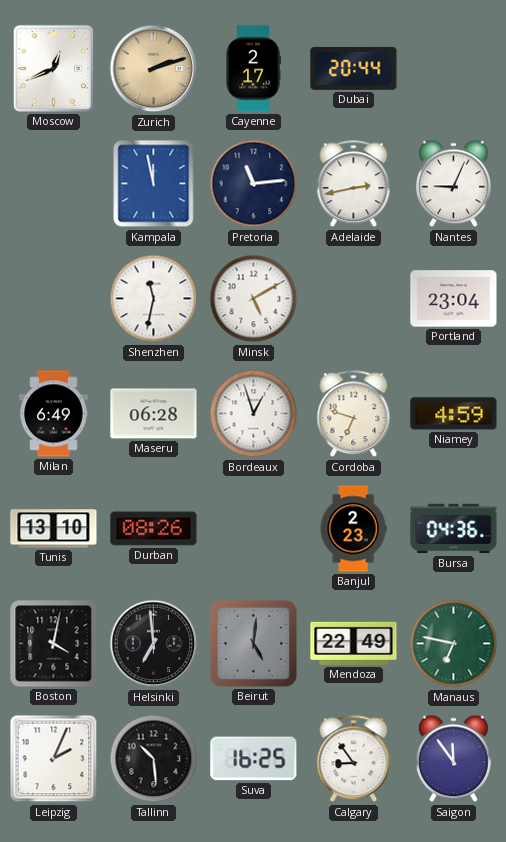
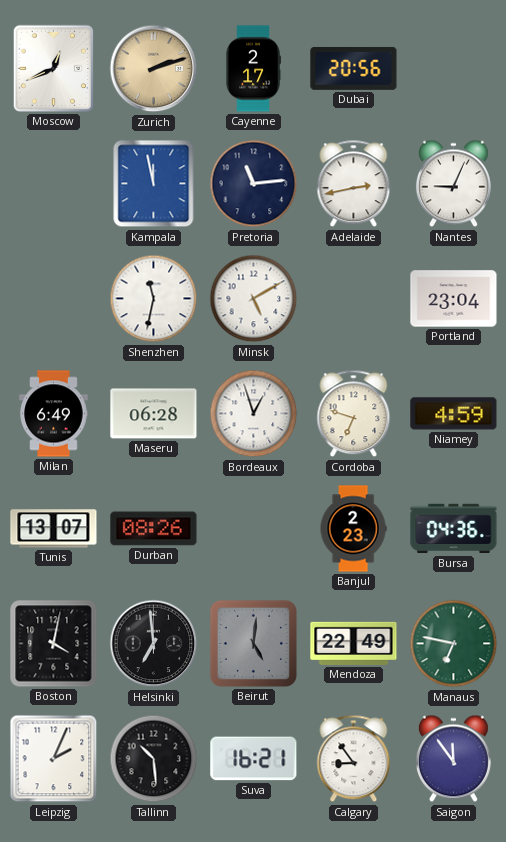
Dubai: 20:44 -> 20:56
Tunis: 13:10 -> 13:07
Suva: 16:25 -> 16:21
